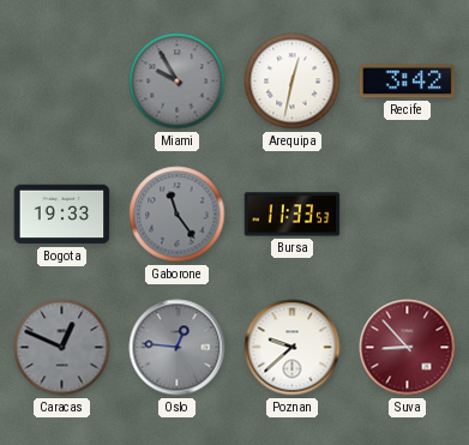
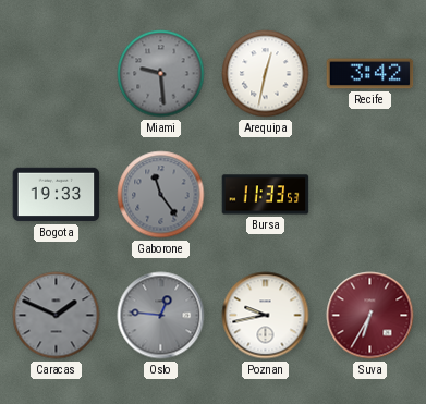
Miami: 9:55 -> 9:29
Caracas: 12:49 -> 1:49
Poznan: 9:38 -> 9:43
Suva: 8:53 -> 6:35
